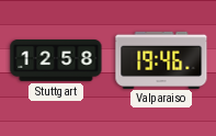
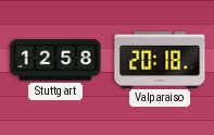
Valparaiso: 19:46 -> 20:18
